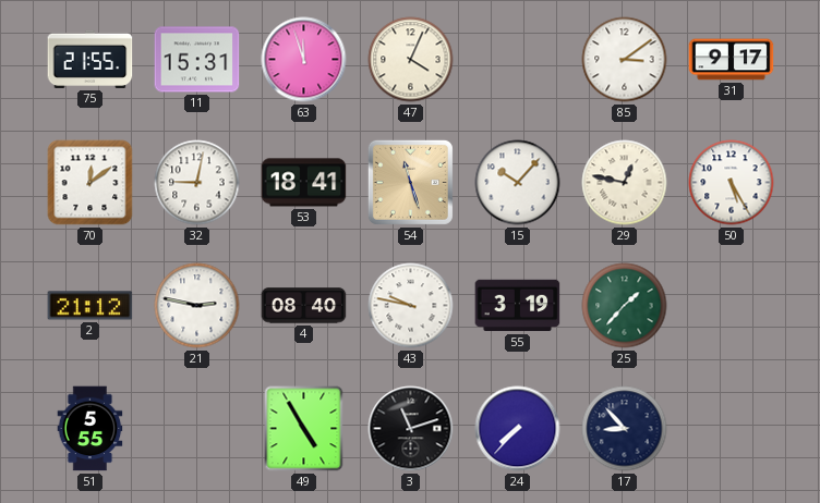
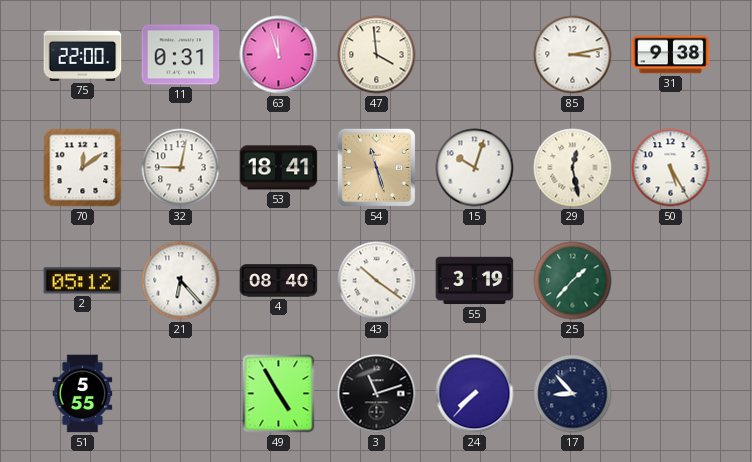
75: 21:55 -> 22:00
11: 15:31 -> 0:31
47: 4:04 -> 3:59
85: 3:09 -> 3:13
31: 9:17 -> 9:38
15: 10:07 -> 10:03
29: 12:47 -> 12:28
2: 21:12 -> 05:12
21: 2:47 -> 6:23
43: 9:47 -> 10:21
